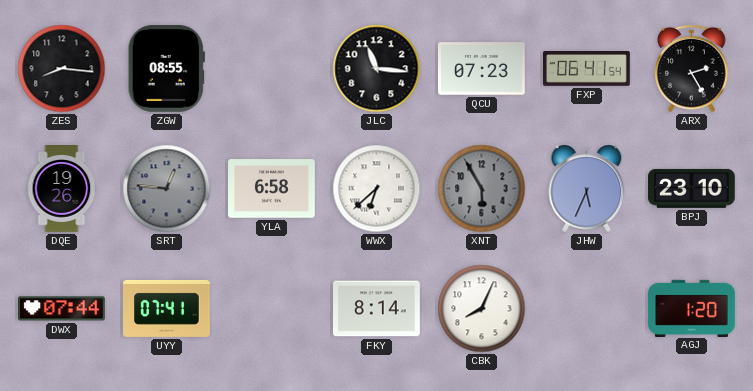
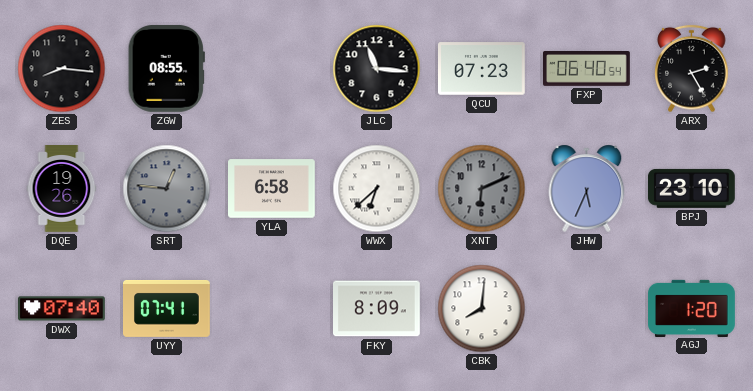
FXP: 06:41 -> 06:40
XNT: 5:55 -> 6:11
DWX: 07:44 -> 07:40
FKY: 8:14 -> 8:09
CBK: 8:04 -> 8:01
